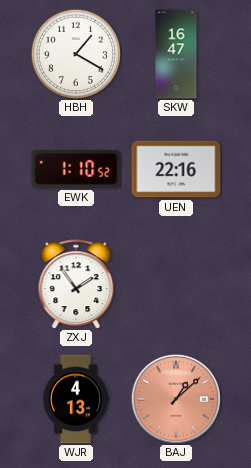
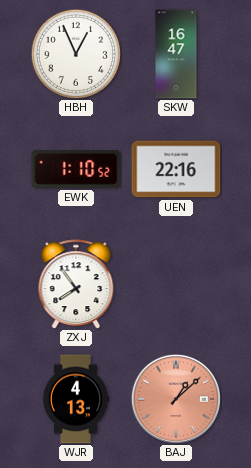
HBH: 1:20 -> 12:56
ZXJ: 1:54 -> 7:54
